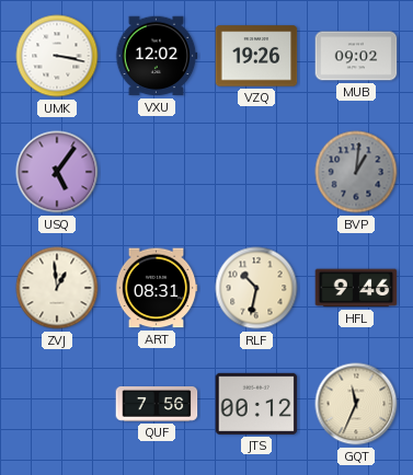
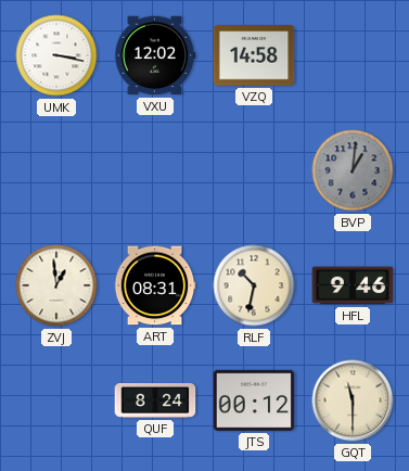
VZQ: 19:26 -> 14:58
MUB: 09:02 -> none
USQ: 5:06 -> none
QUF: 7:56 -> 8:24
GQT: 11:34 -> 11:30
